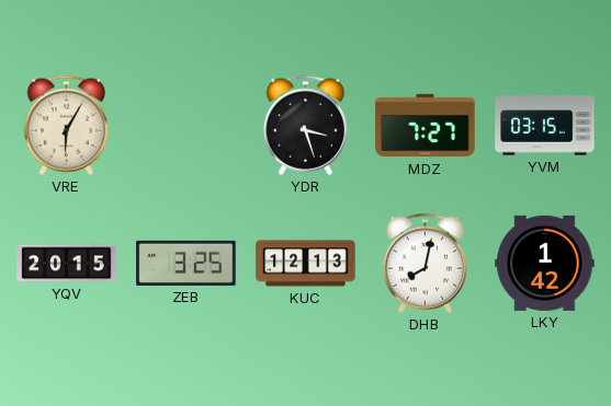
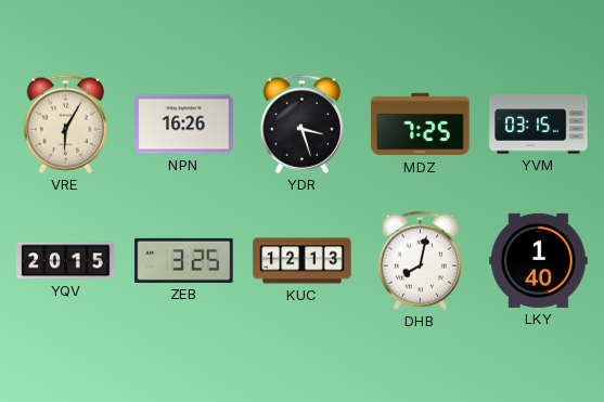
NPN: none -> 16:26
MDZ: 7:27 -> 7:25
LKY: 1:42 -> 1:40
